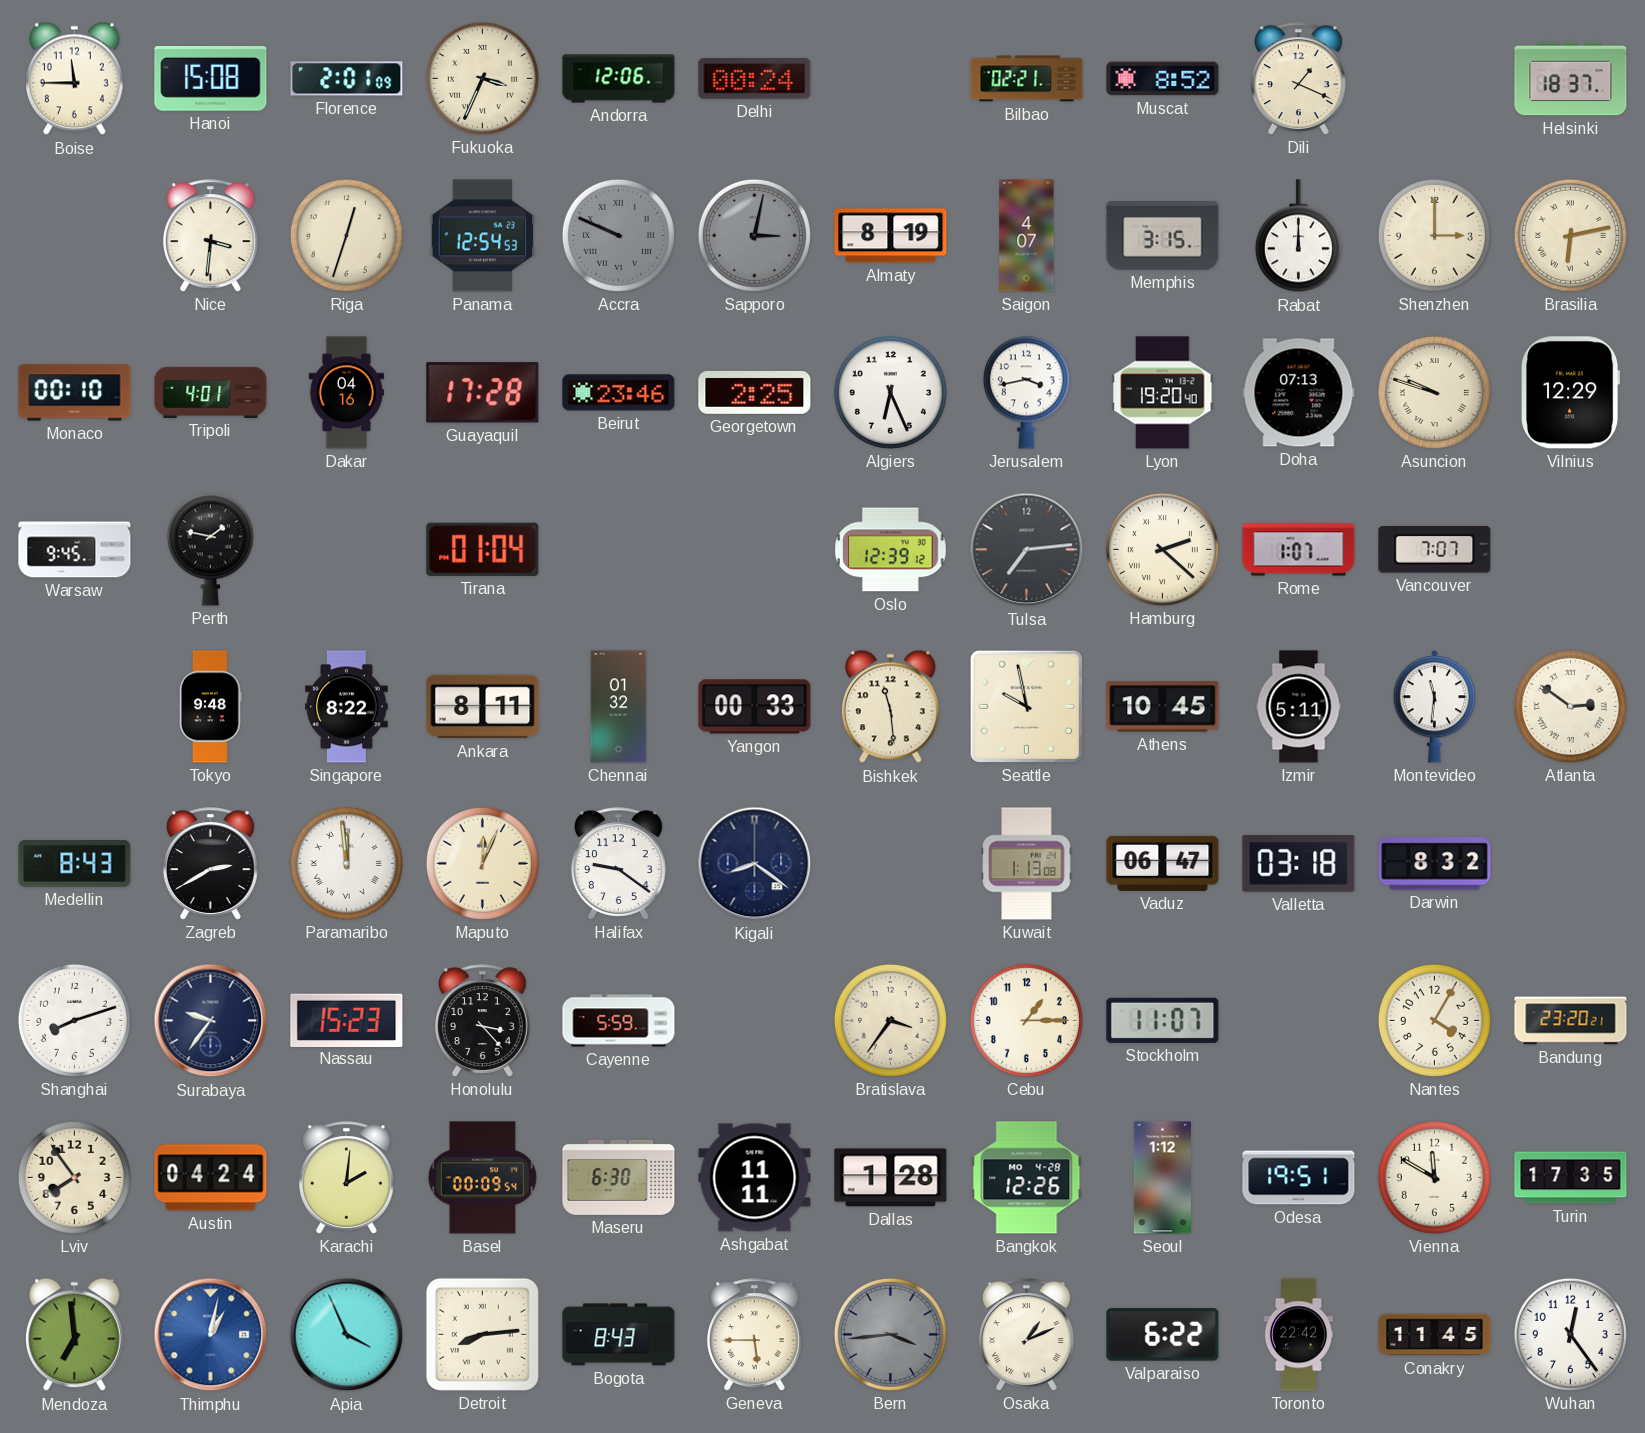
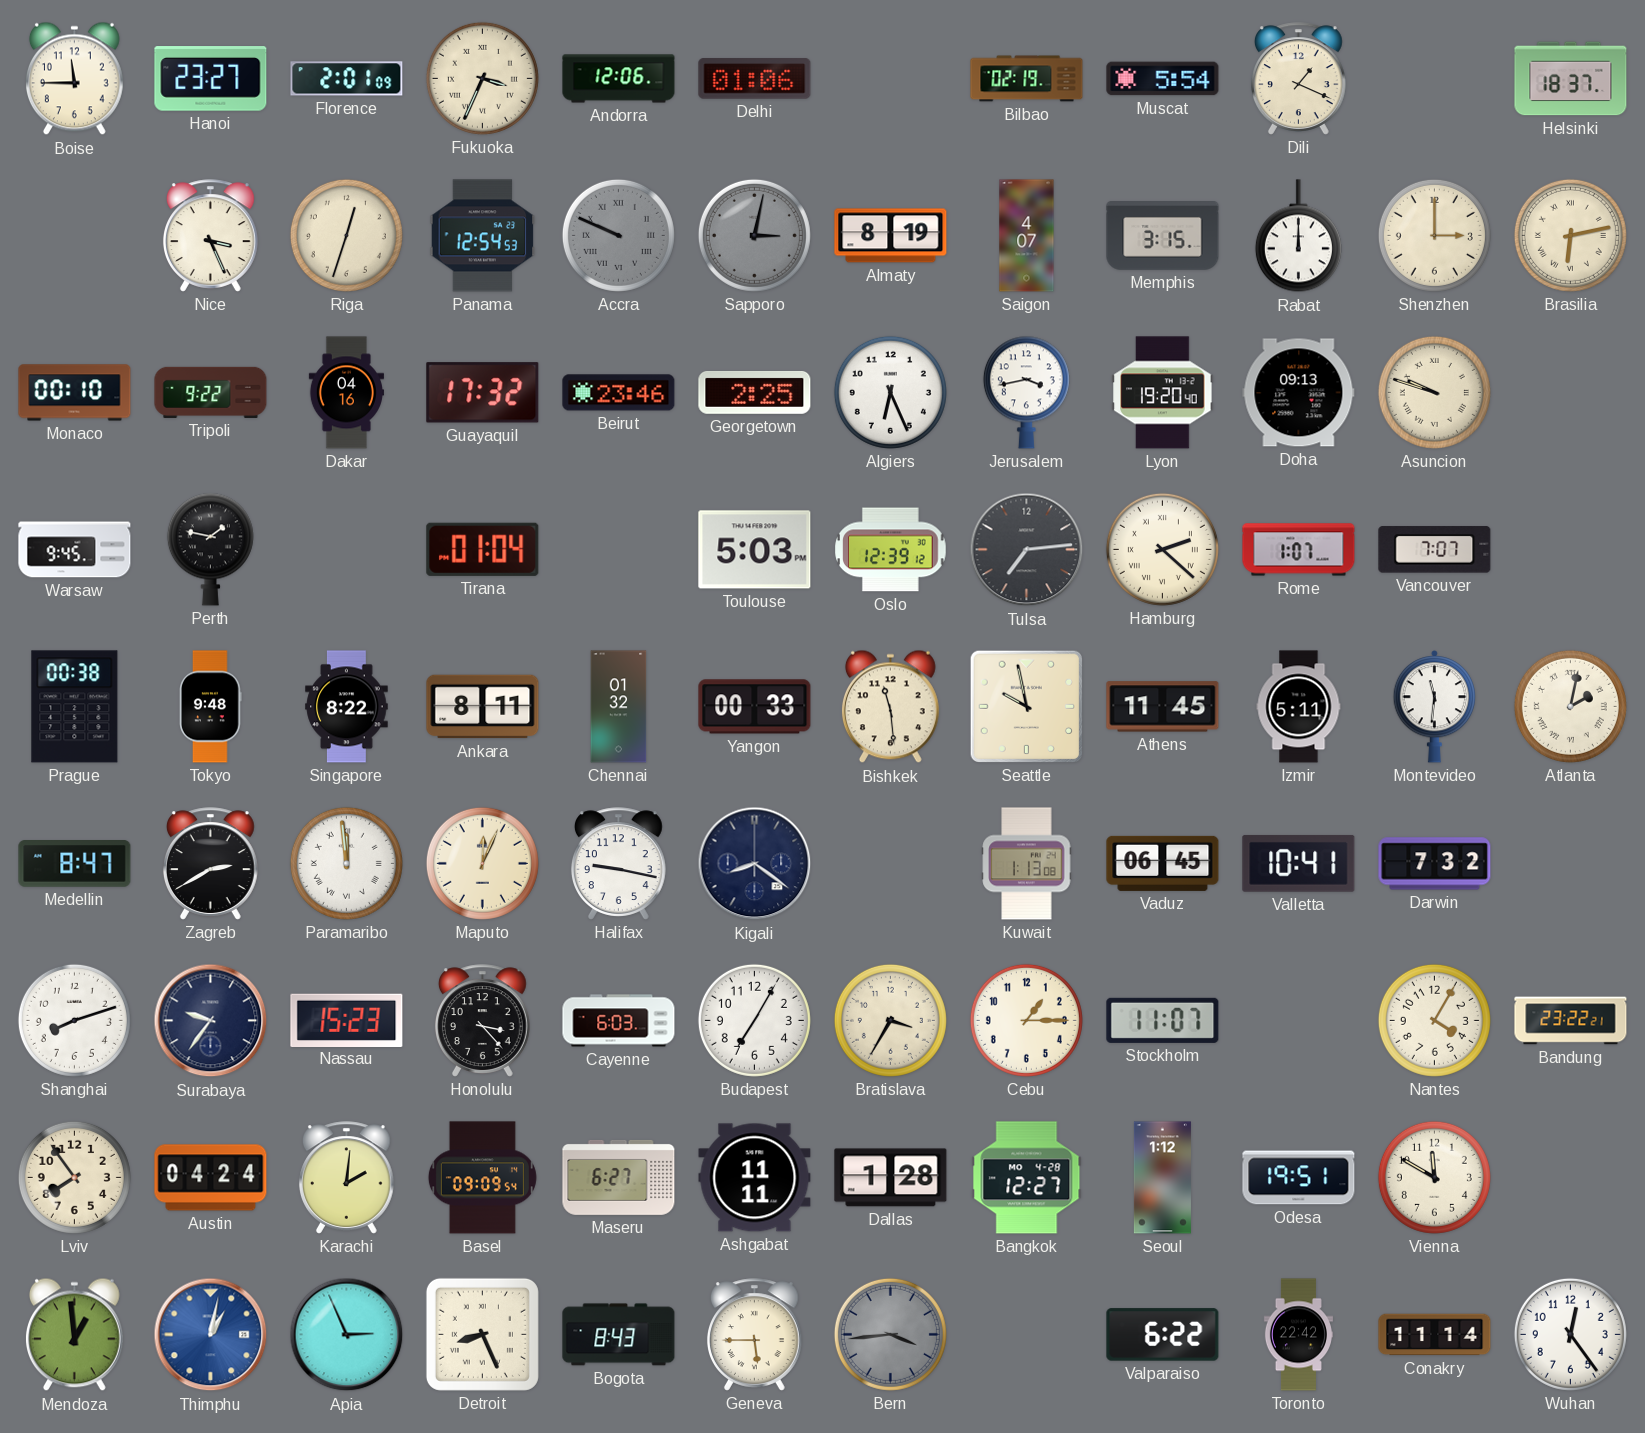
Hanoi: 15:08 -> 23:27
Delhi: 00:24 -> 01:06
Bilbao: 02:21 -> 02:19
Muscat: 8:52 -> 5:54
Nice: 3:31 -> 3:26
Tripoli: 4:01 -> 9:22
Guayaquil: 17:28 -> 17:32
Doha: 07:13 -> 09:13
Vilnius: 12:29 -> none
Toulouse: none -> 5:03
Prague: none -> 00:38
Athens: 10:45 -> 11:45
Atlanta: 2:51 -> 2:02
Medellin: 8:43 -> 8:47
Halifax: 9:21 -> 9:17
Vaduz: 06:47 -> 06:45
Valletta: 03:18 -> 10:41
Darwin: 8:32 -> 7:32
Cayenne: 5:59 -> 6:03
Budapest: none -> 7:05
Bratislava: 3:36 -> 3:35
Bandung: 23:20 -> 23:22
Basel: 00:09 -> 09:09
Maseru: 6:30 -> 6:27
Bangkok: 12:26 -> 12:27
Turin: 17:35 -> none
Mendoza: 6:59 -> 12:59
Apia: 3:56 -> 2:56
Detroit: 8:14 -> 8:26
Osaka: 1:11 -> none
Conakry: 11:45 -> 11:14
